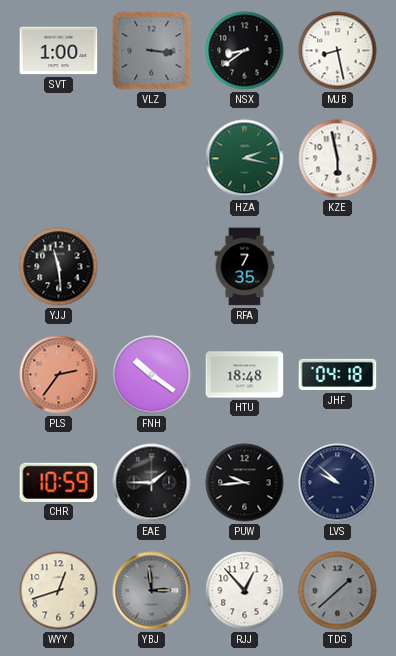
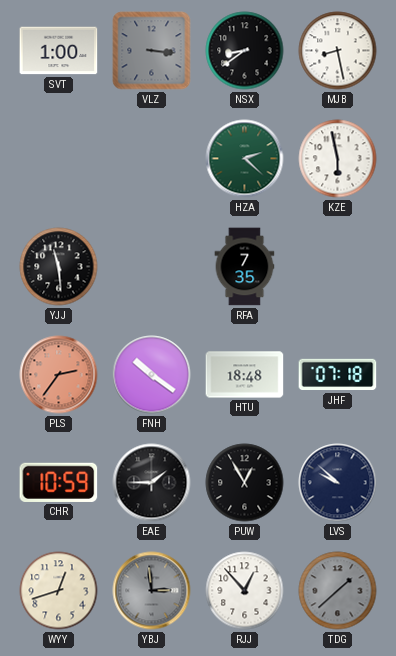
HZA: 2:17 -> 2:22
JHF: 04:18 -> 07:18
PUW: 9:44 -> 12:55
